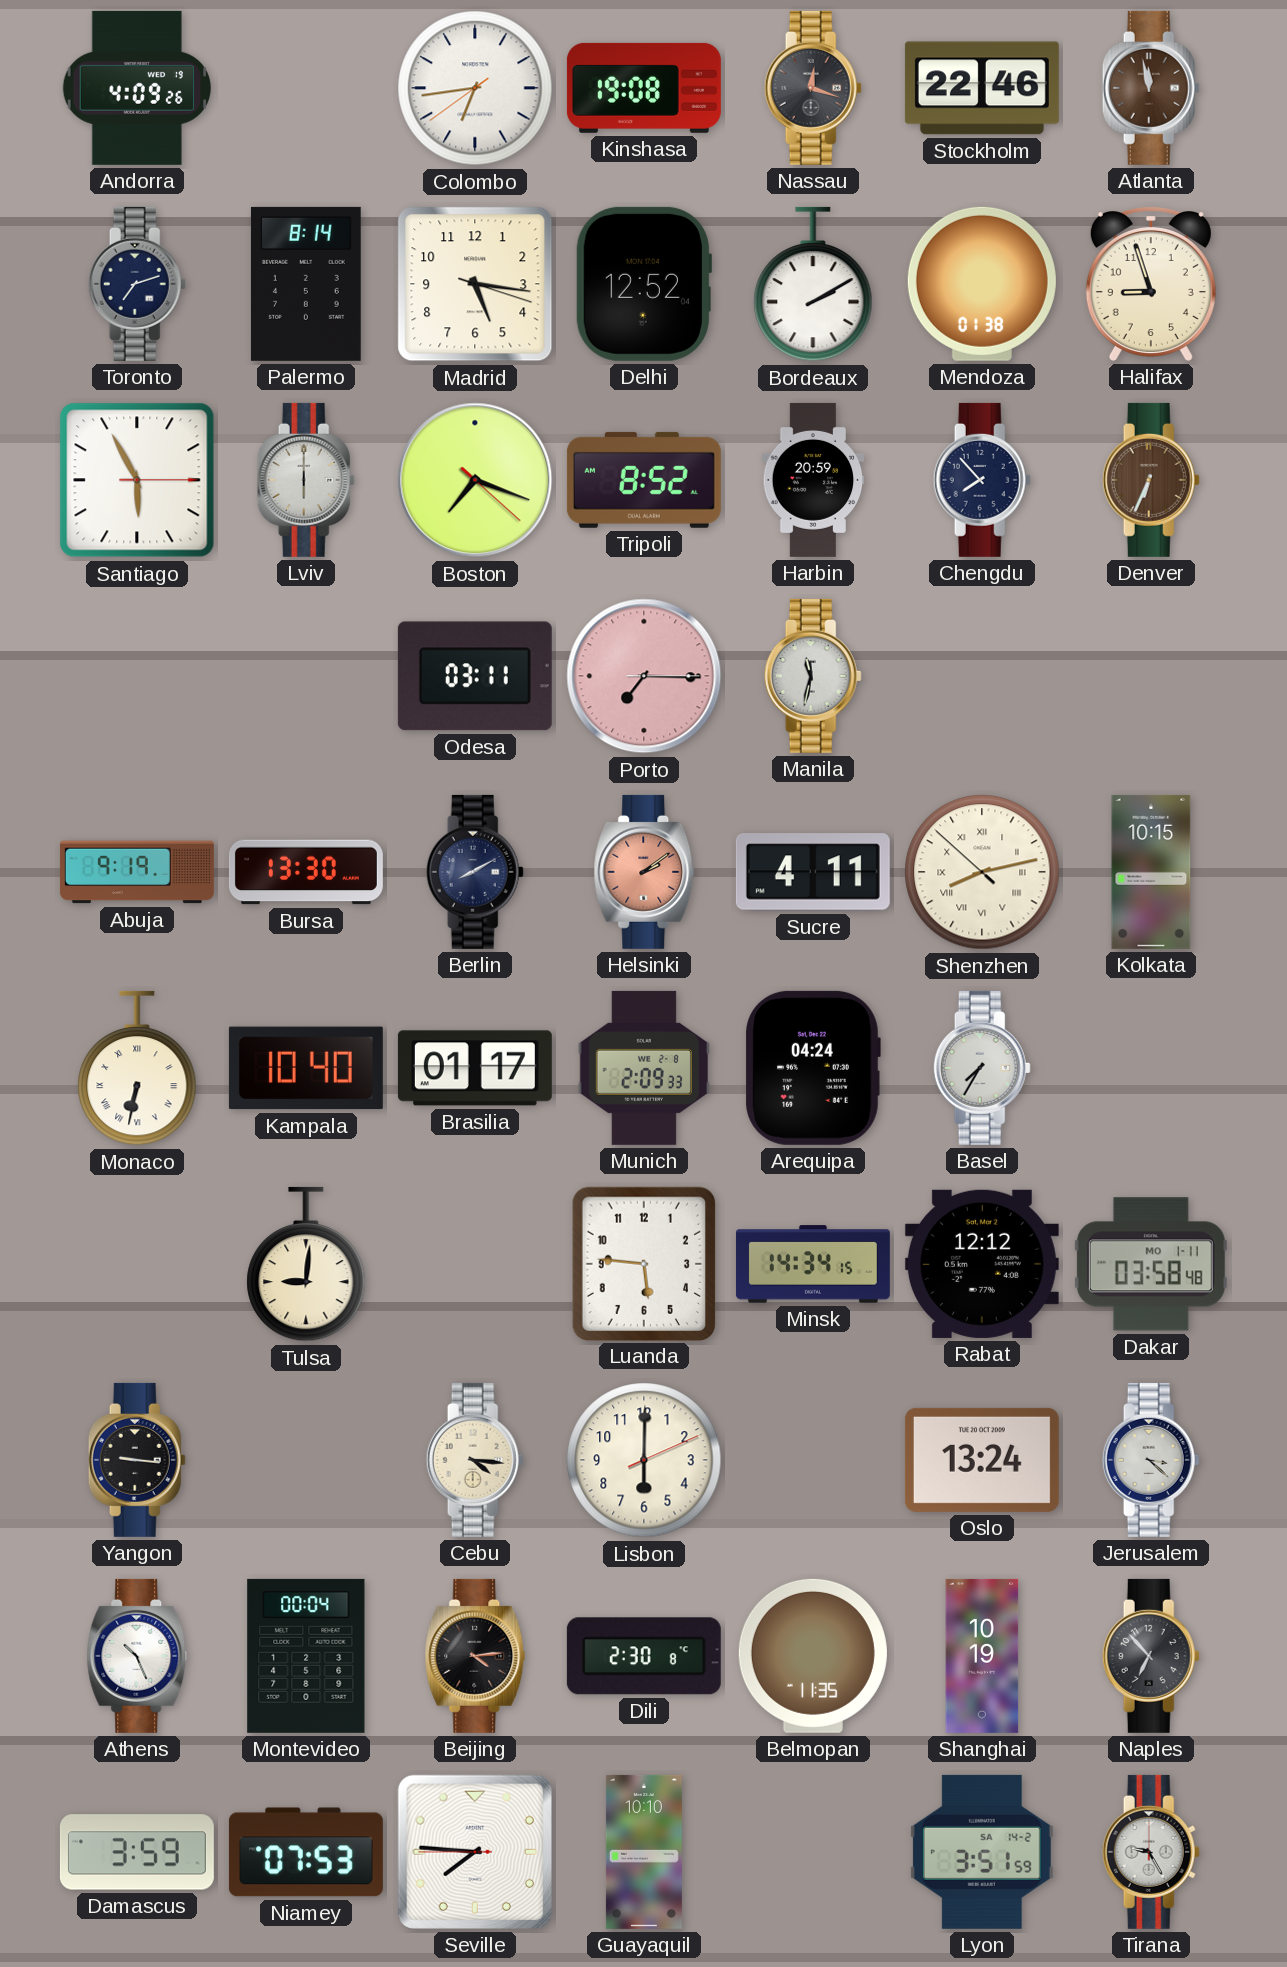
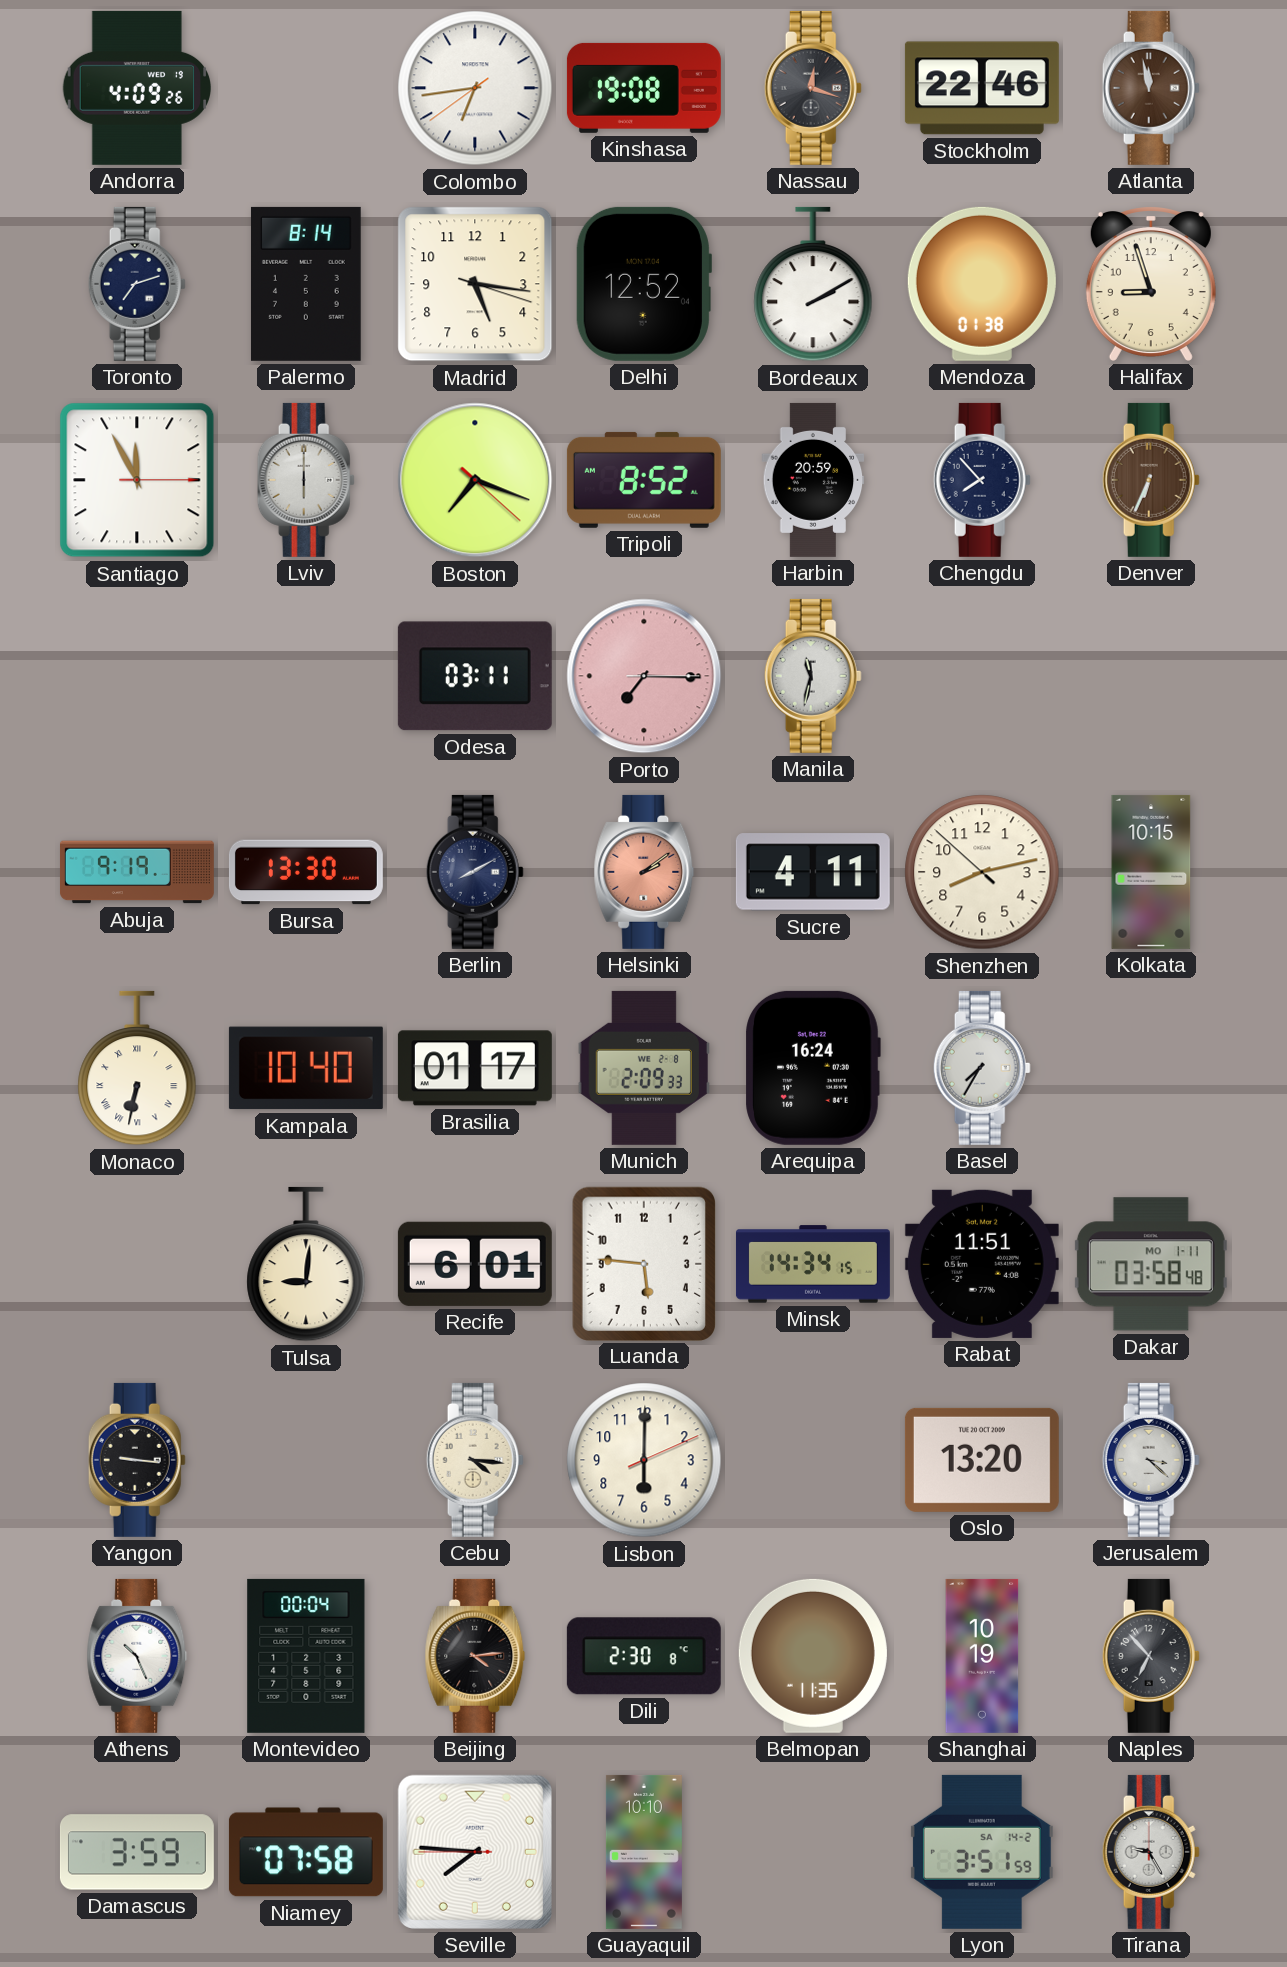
Santiago: 5:55 -> 11:55
Shenzhen numerals: Roman -> Arabic
Arequipa: 04:24 -> 16:24
Recife: none -> 6:01
Rabat: 12:12 -> 11:51
Oslo: 13:24 -> 13:20
Niamey: 07:53 -> 07:58
